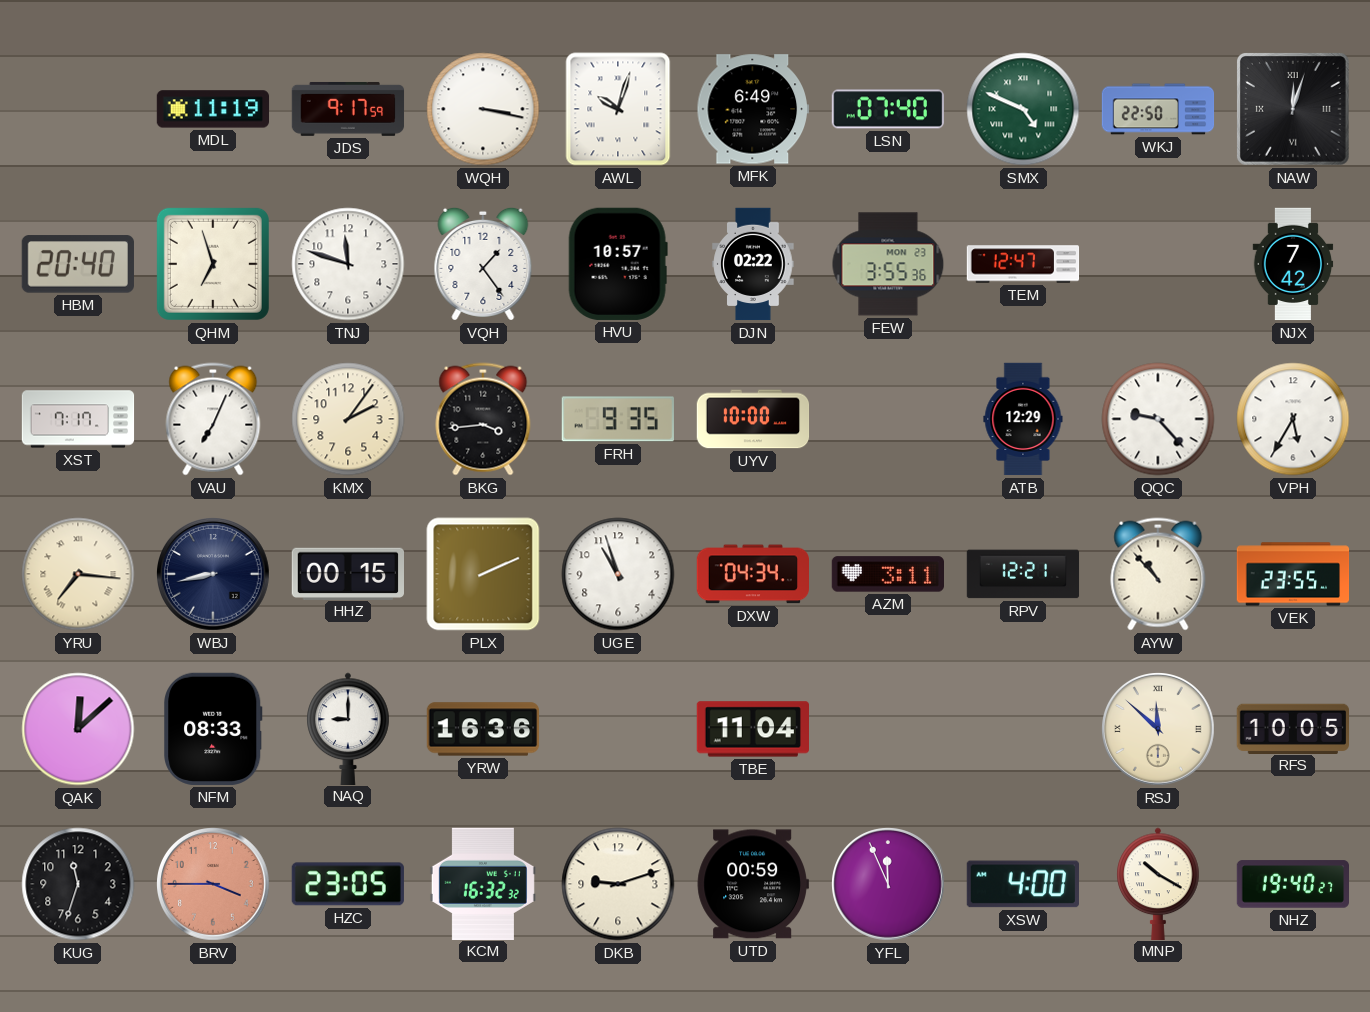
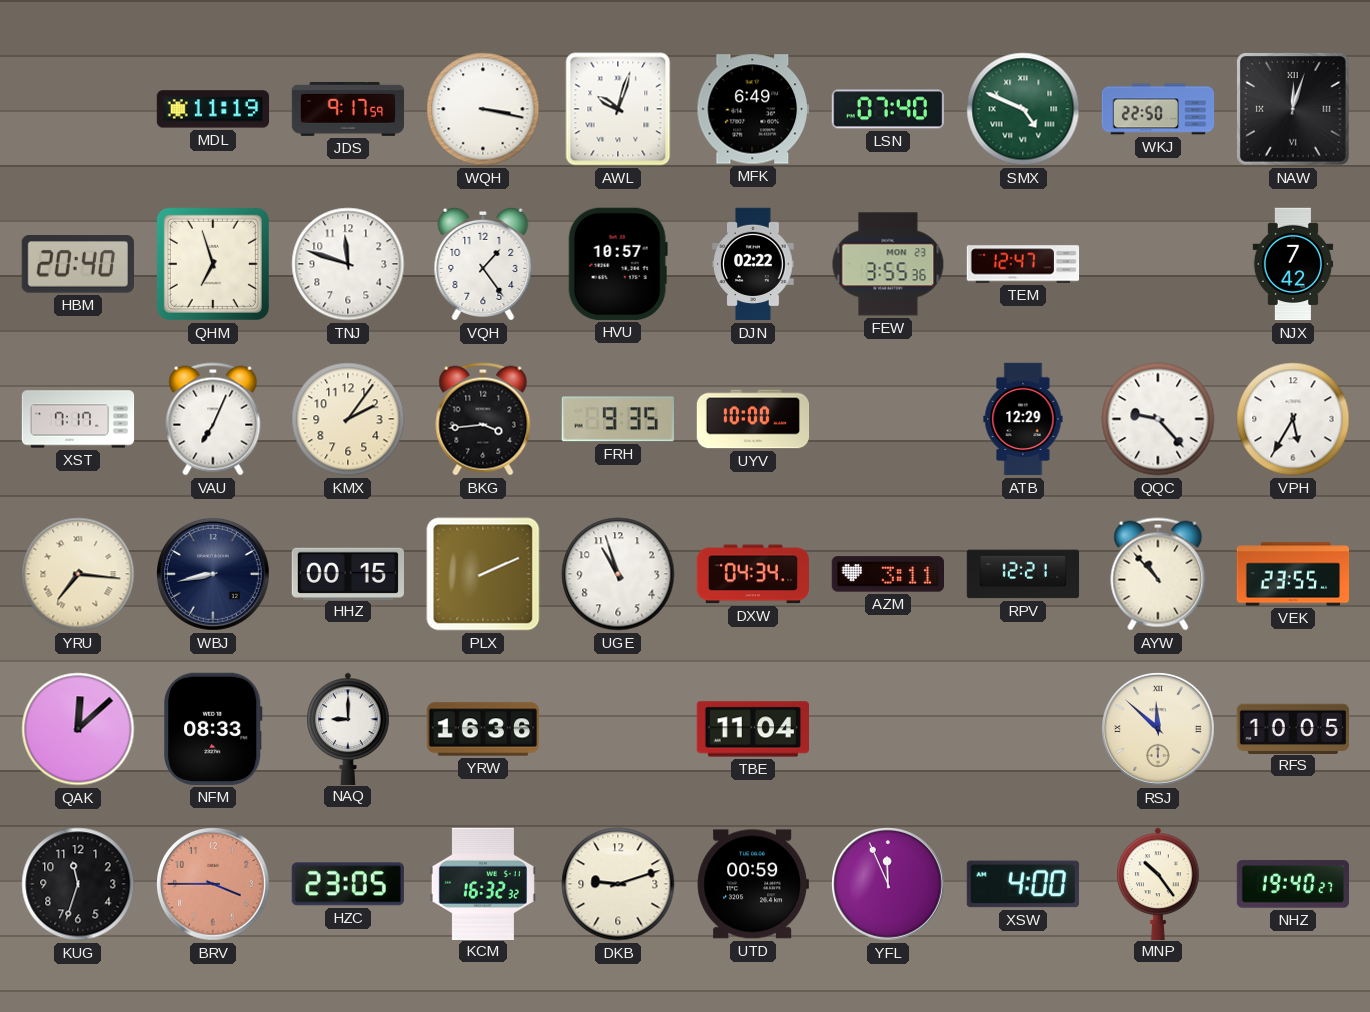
MNP: 10:20 -> 10:24
